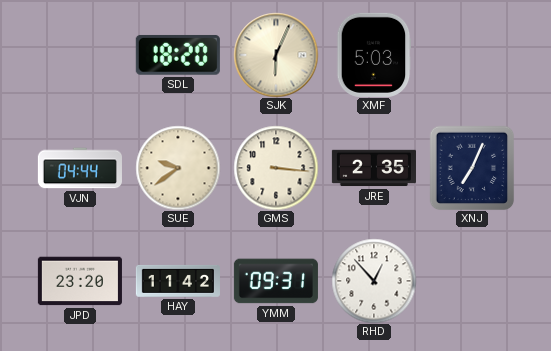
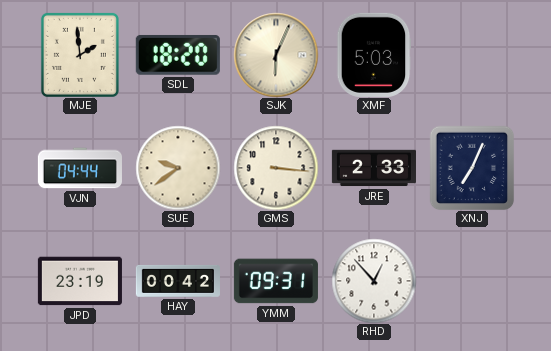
MJE: none -> 1:59
JRE: 2:35 -> 2:33
JPD: 23:20 -> 23:19
HAY: 11:42 -> 00:42
